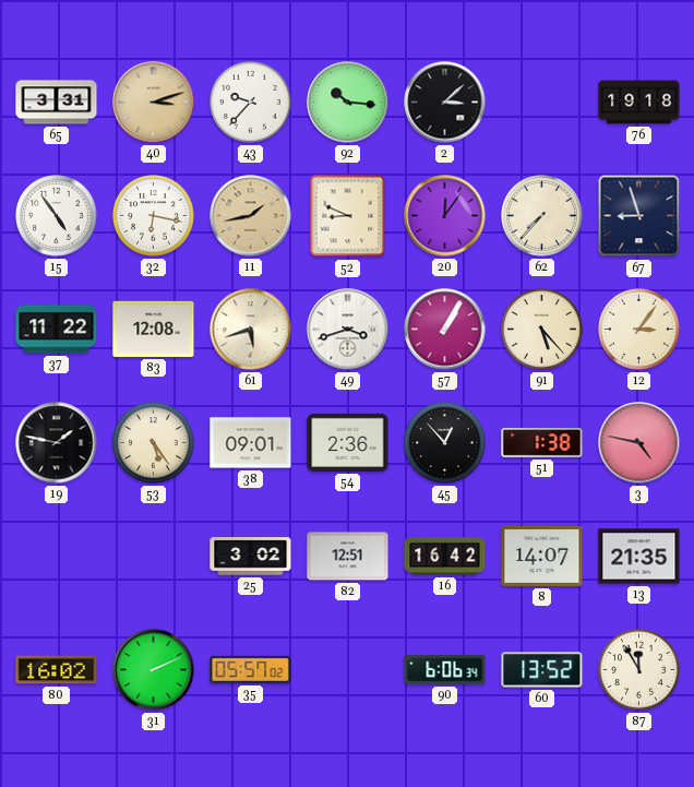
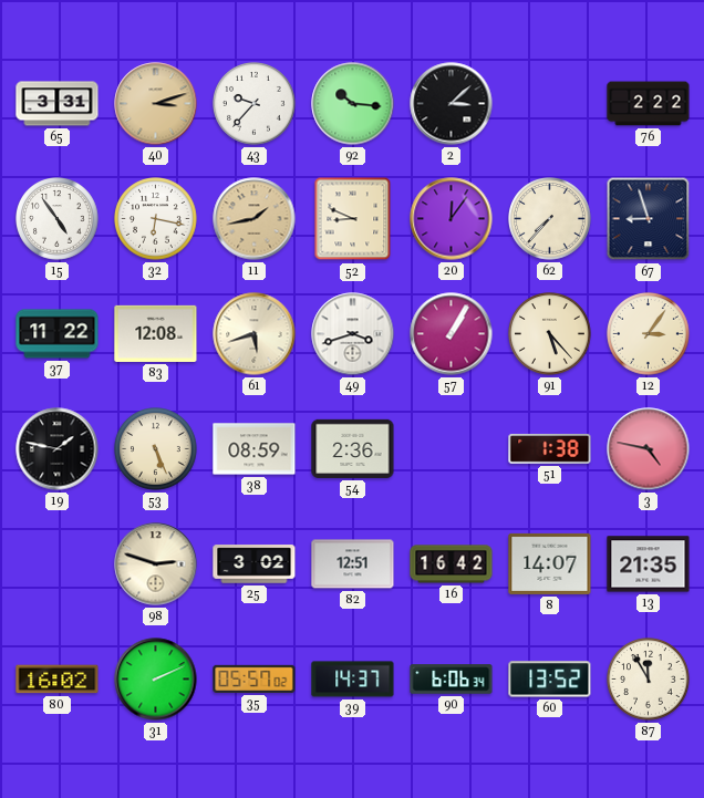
76: 19:18 -> 2:22
53: 5:24 -> 5:26
38: 09:01 -> 08:59
45: 12:53 -> none
98: none -> 2:48
39: none -> 14:37
